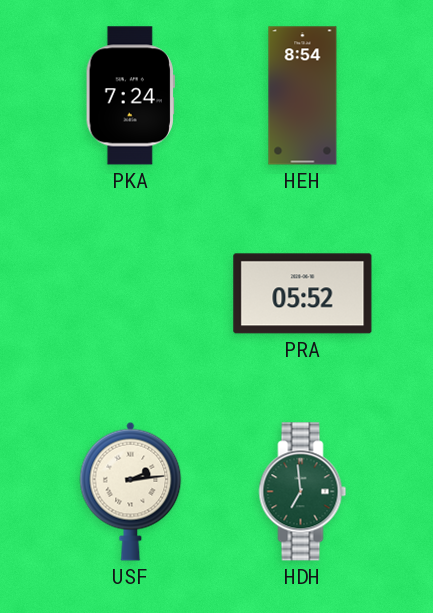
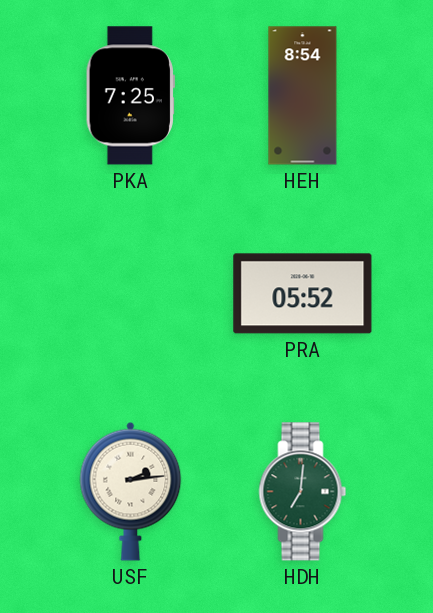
PKA: 7:24 -> 7:25
HDH: 6:59 -> 7:01
